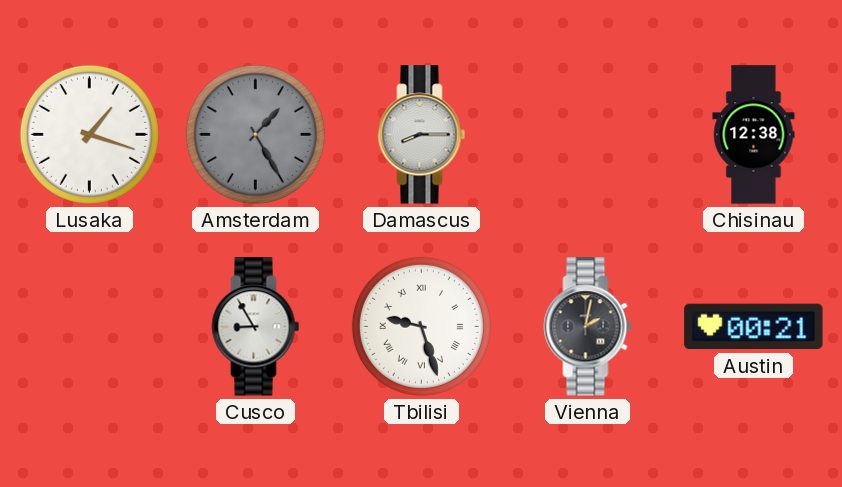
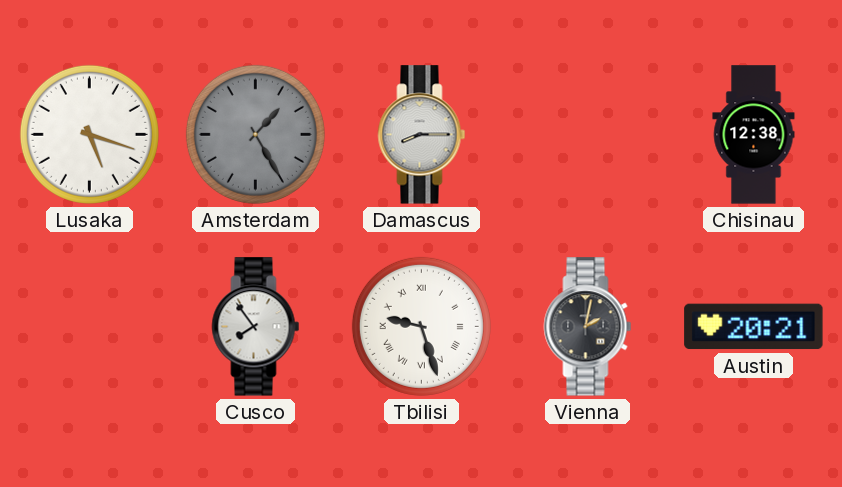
Lusaka: 1:18 -> 5:18
Cusco: 8:55 -> 7:54
Austin: 00:21 -> 20:21
